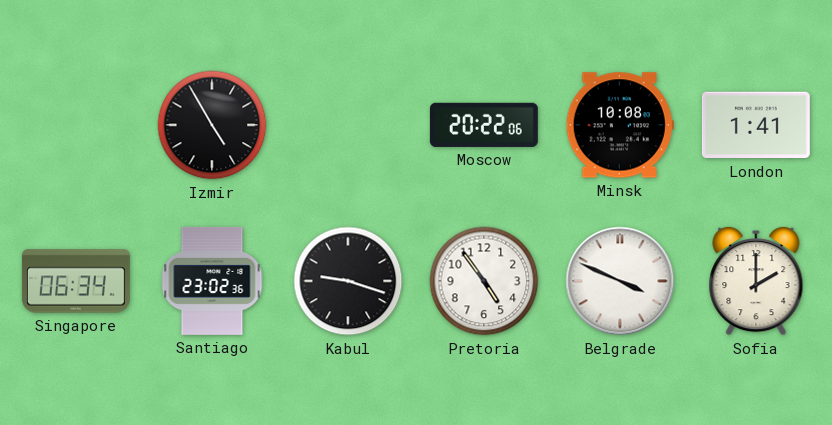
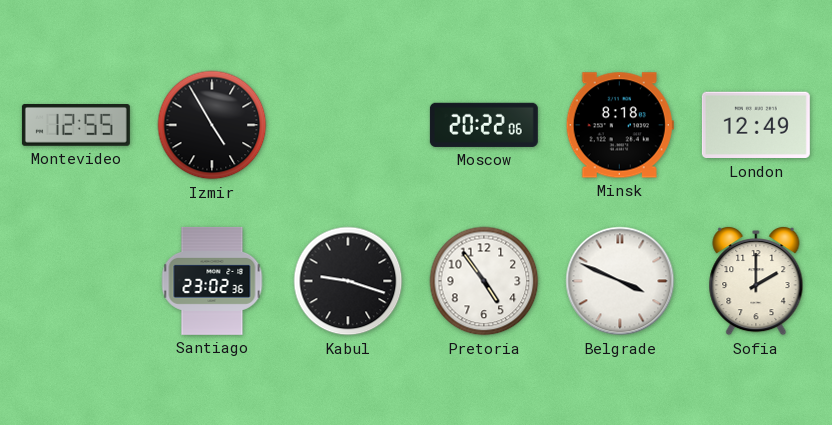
Montevideo: none -> 12:55
Minsk: 10:08 -> 8:18
London: 1:41 -> 12:49
Singapore: 06:34 -> none
